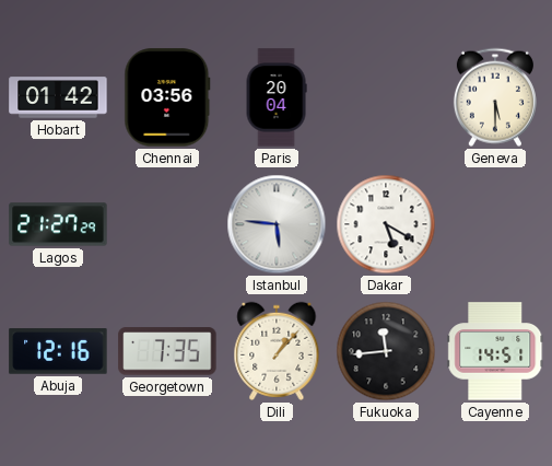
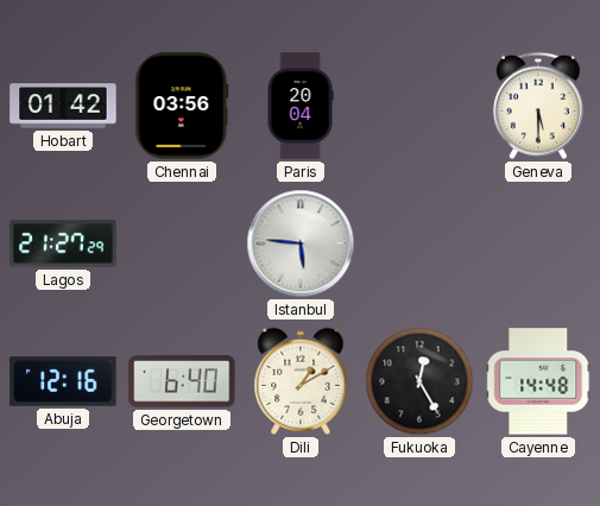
Dakar: 5:20 -> none
Georgetown: 7:35 -> 6:40
Dili: 1:07 -> 1:10
Fukuoka: 11:44 -> 12:25
Cayenne: 14:51 -> 14:48
